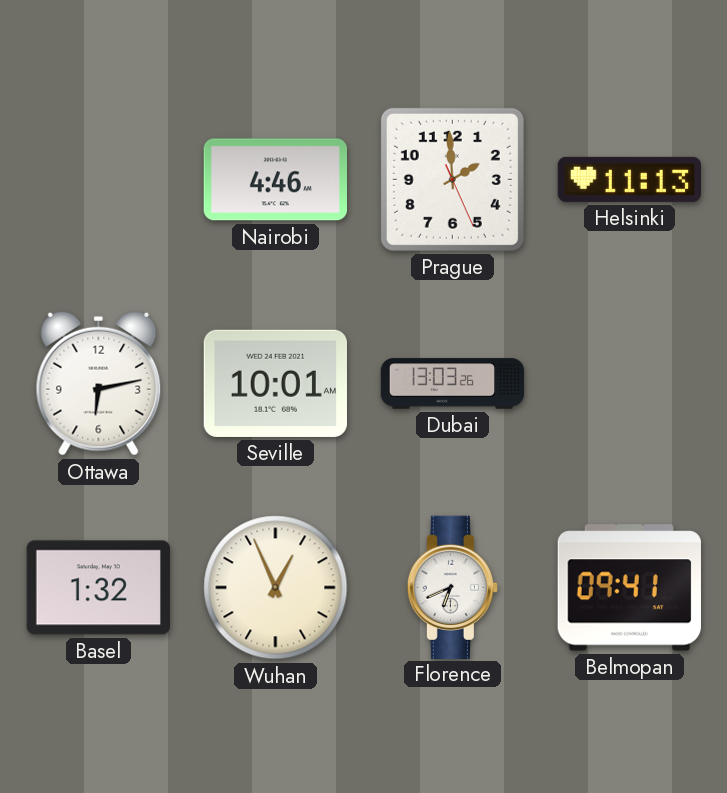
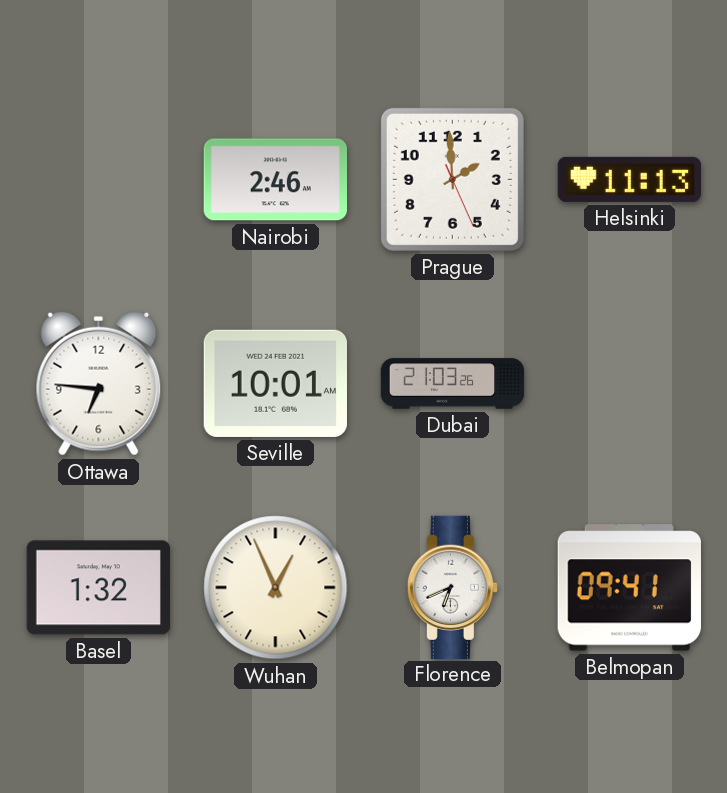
Nairobi: 4:46 -> 2:46
Ottawa: 6:13 -> 6:46
Dubai: 13:03 -> 21:03
